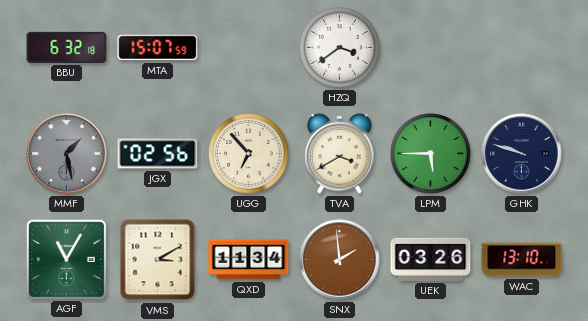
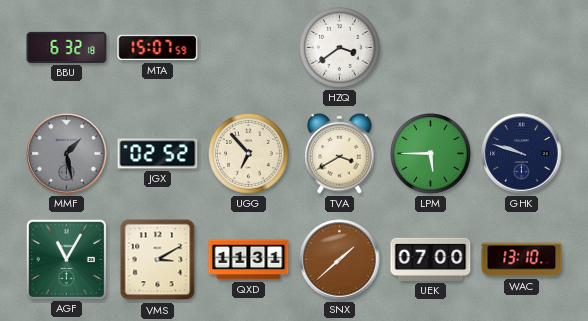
JGX: 02:56 -> 02:52
QXD: 11:34 -> 11:31
SNX: 1:59 -> 1:38
UEK: 03:26 -> 07:00
